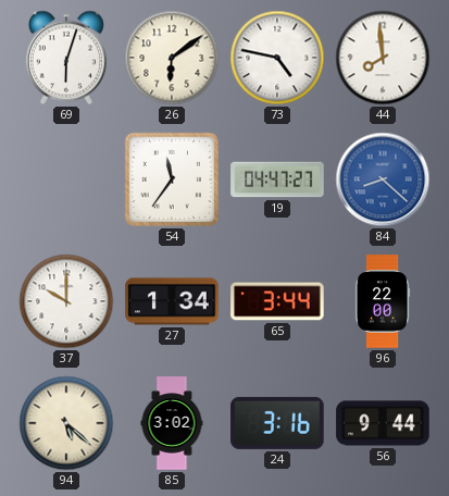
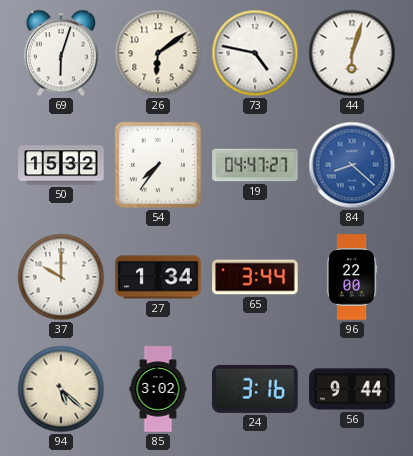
44: 7:59 -> 6:03
50: none -> 15:32
54: 11:36 -> 7:36
